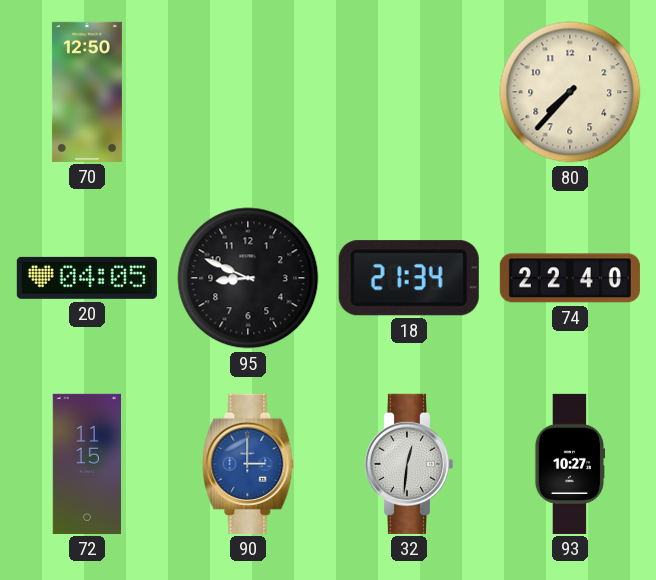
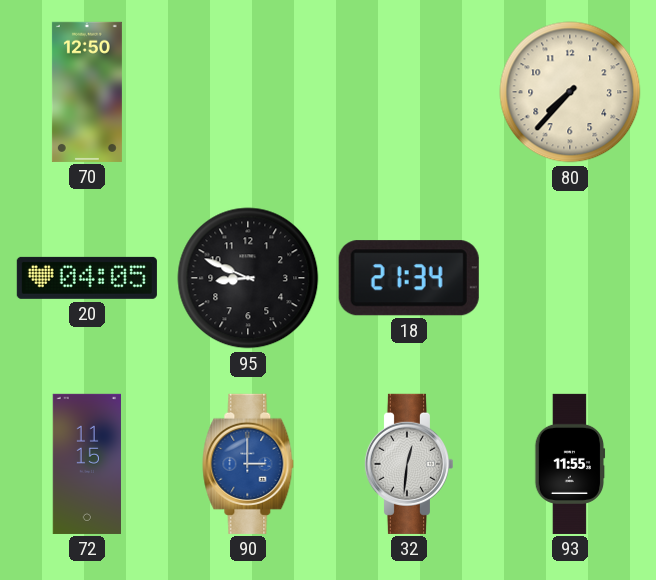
74: 22:40 -> none
93: 10:27 -> 11:55
